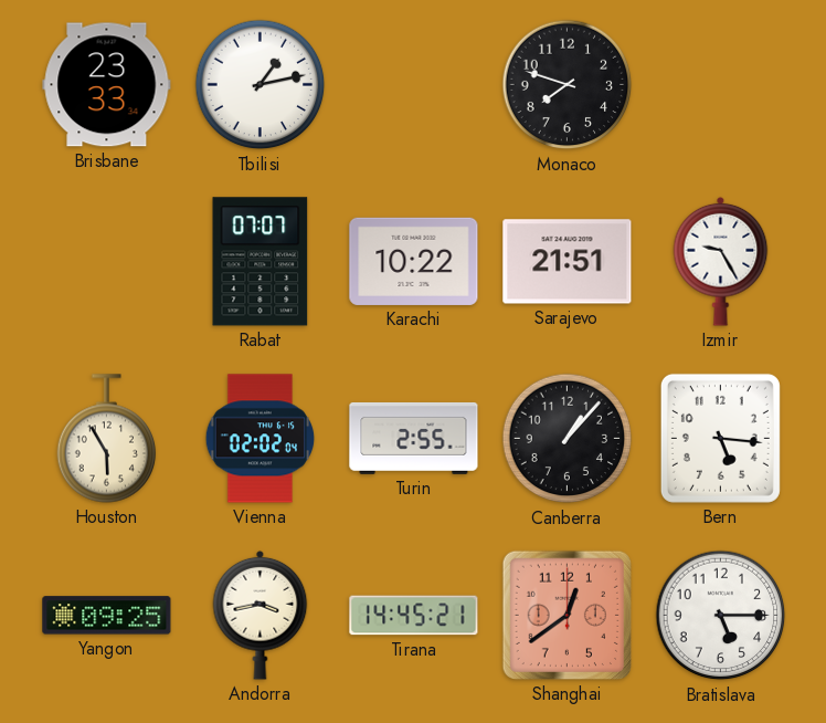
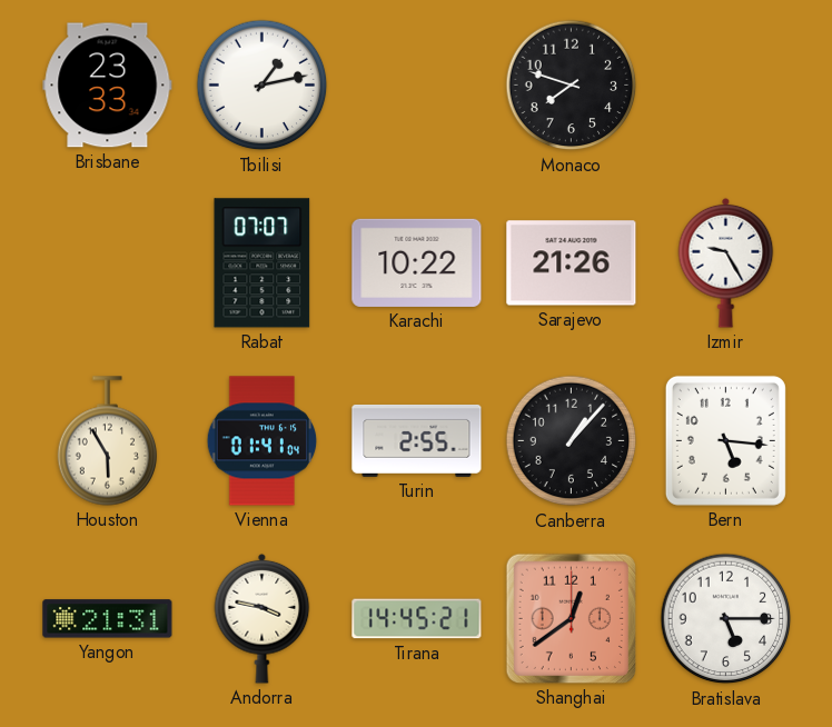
Sarajevo: 21:51 -> 21:26
Vienna: 02:02 -> 01:41
Yangon: 09:25 -> 21:31
Andorra: 3:43 -> 3:47
